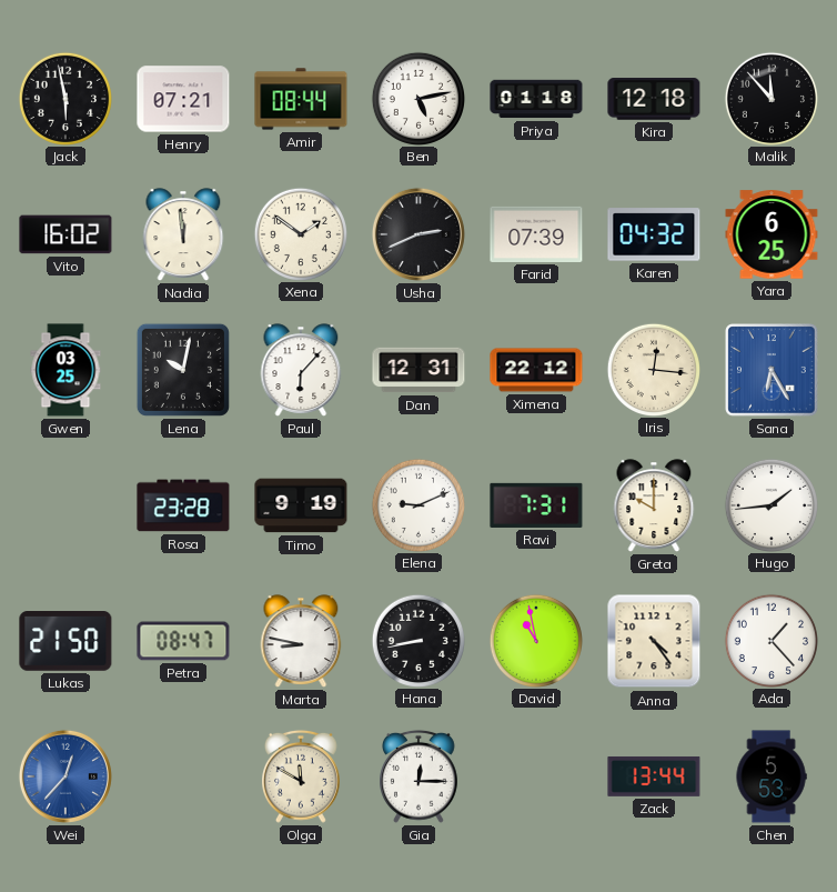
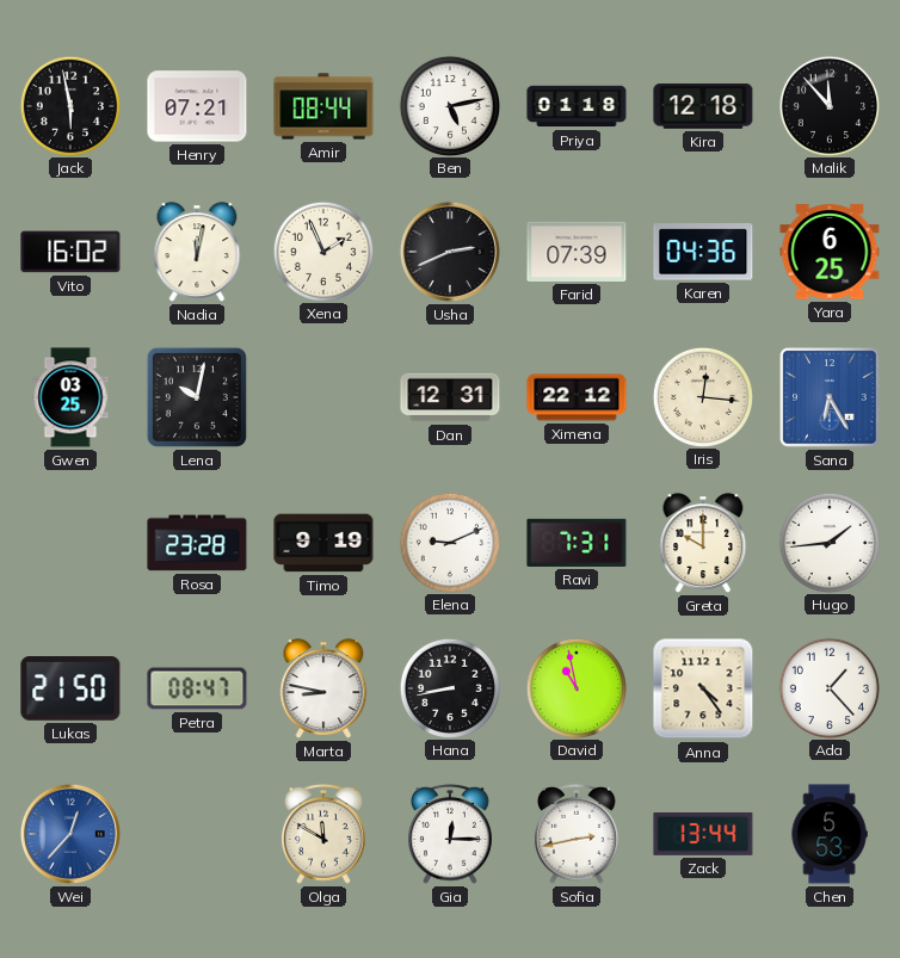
Nadia: 11:59 -> 12:02
Xena: 1:51 -> 1:56
Karen: 04:32 -> 04:36
Paul: 6:07 -> none
Sofia: none -> 2:43
